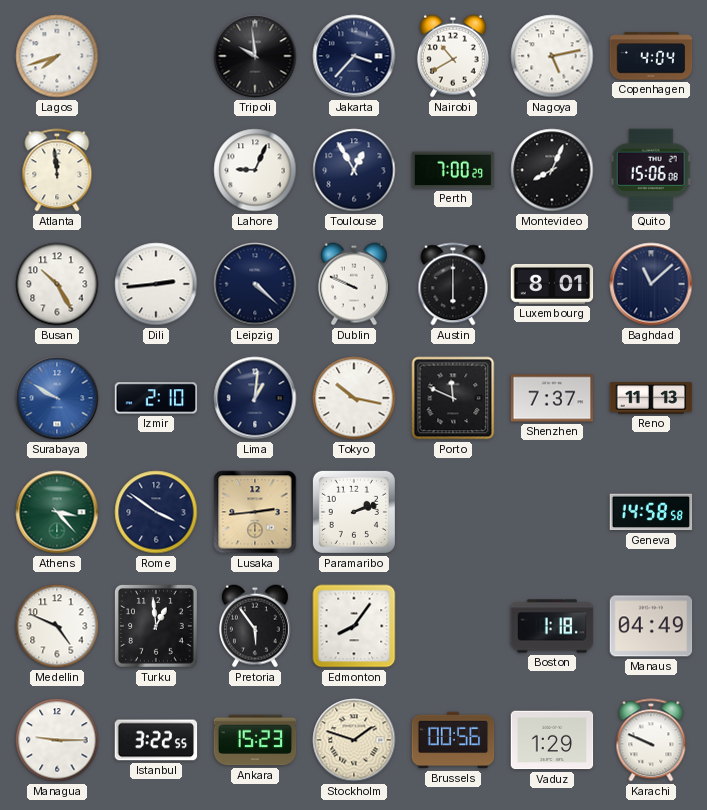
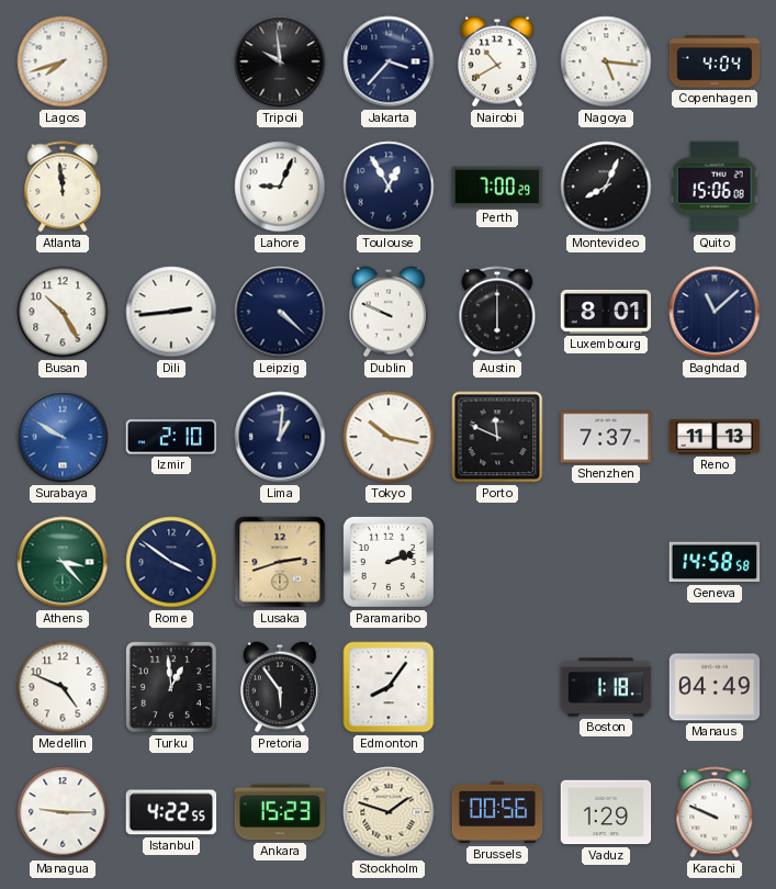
Nagoya: 5:13 -> 5:16
Lusaka: 2:44 -> 2:42
Istanbul: 3:22 -> 4:22
